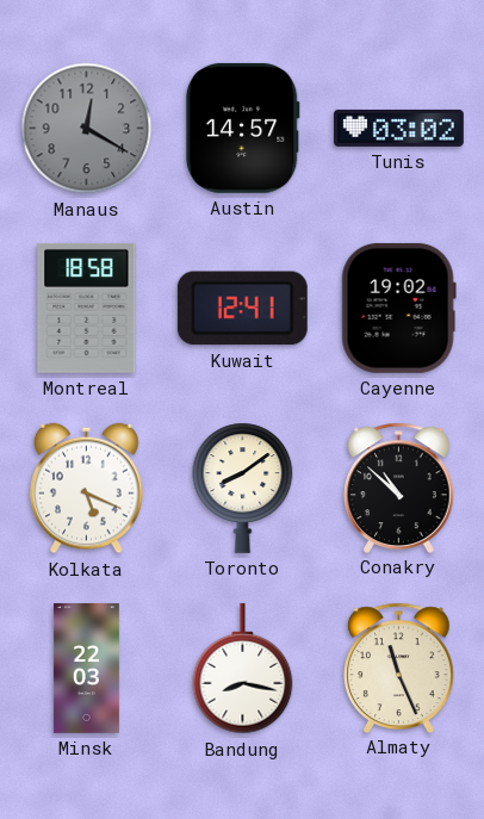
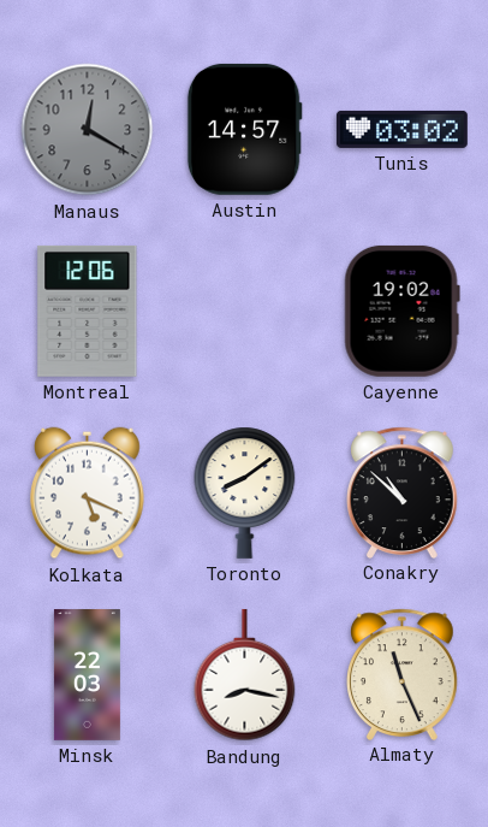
Montreal: 18:58 -> 12:06
Kuwait: 12:41 -> none
